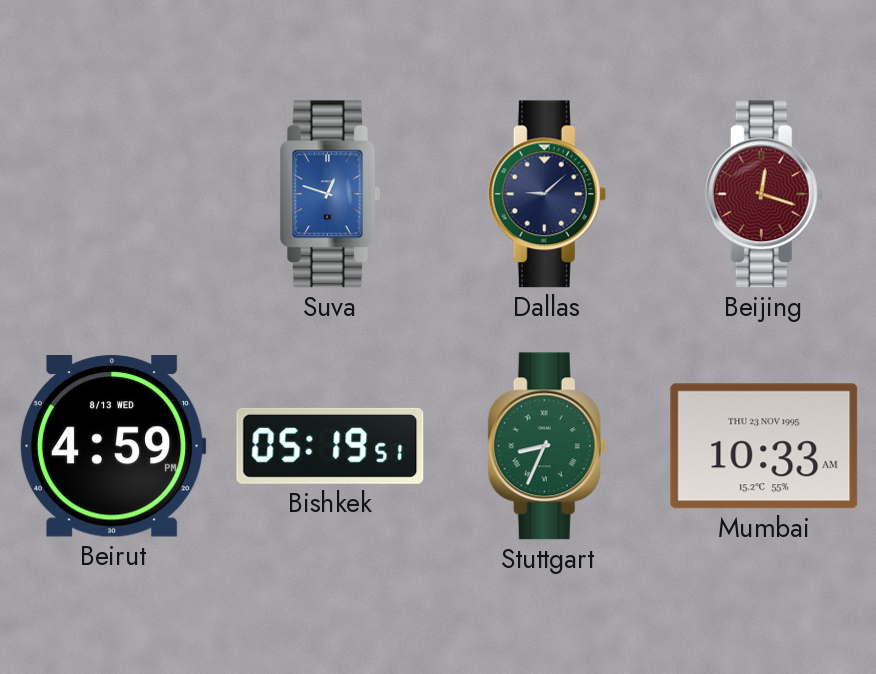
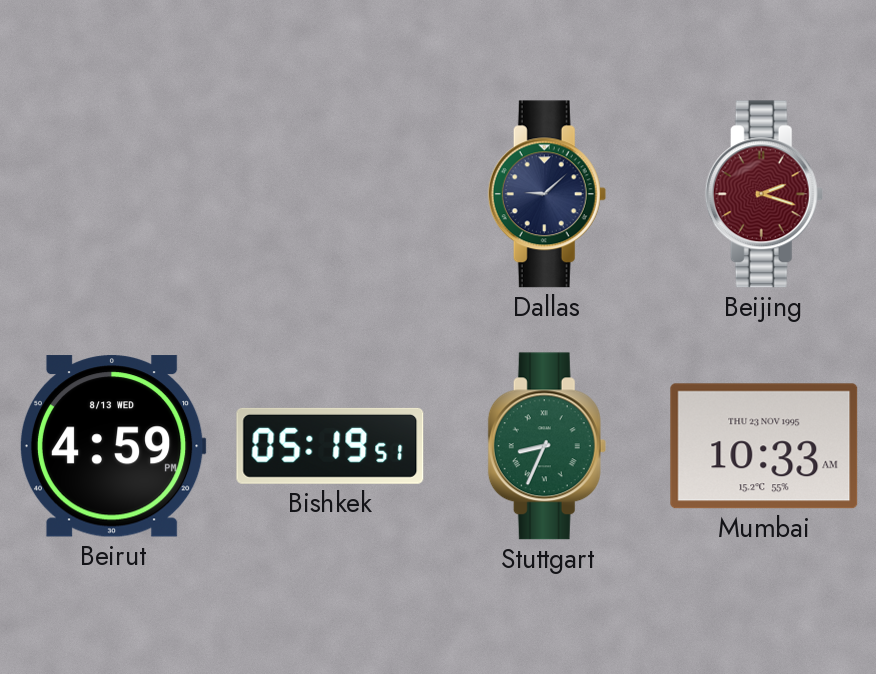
Suva: 12:48 -> none
Beijing: 12:18 -> 2:18
